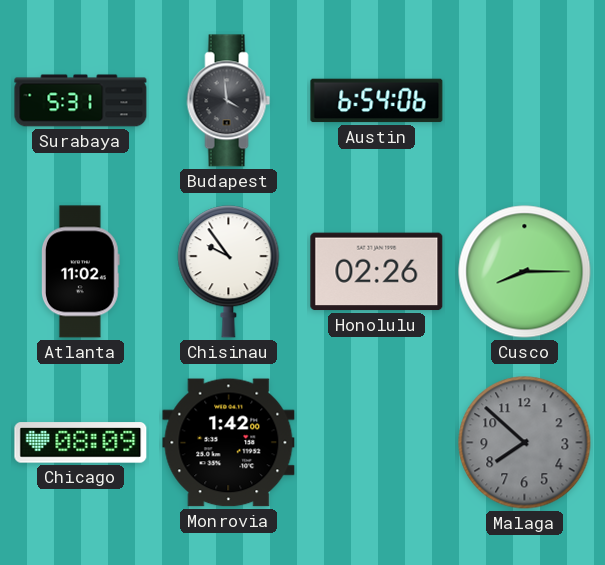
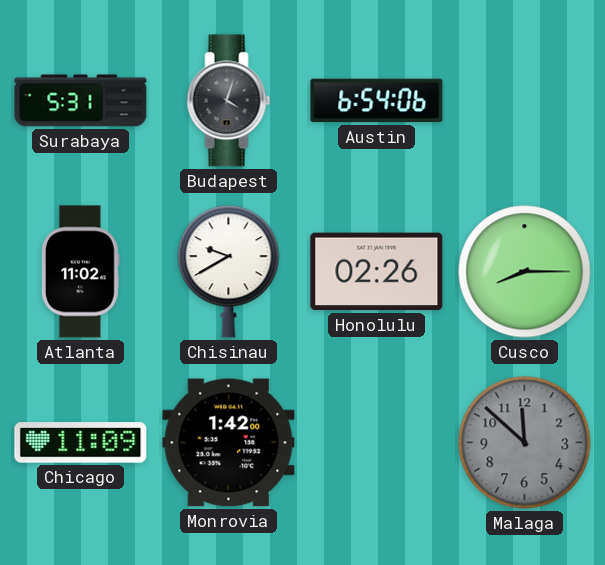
Budapest: 3:59 -> 4:03
Chisinau: 9:54 -> 9:40
Chicago: 08:09 -> 11:09
Malaga: 7:52 -> 11:52
